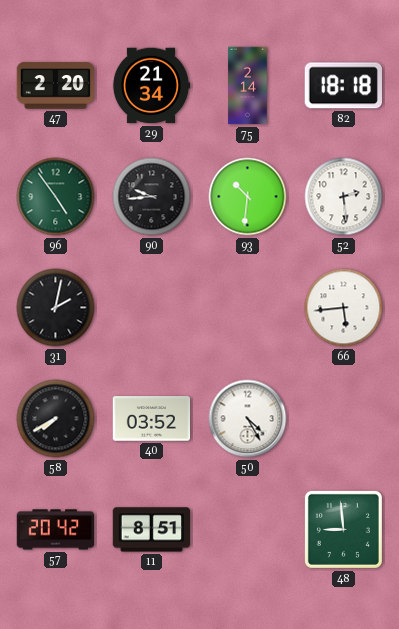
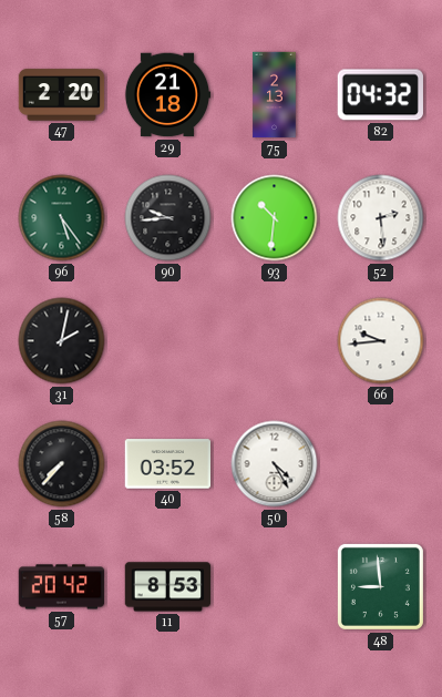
29: 21:34 -> 21:18
75: 2:14 -> 2:13
82: 18:18 -> 04:32
96: 4:54 -> 5:24
66: 5:44 -> 9:44
58: 7:40 -> 7:37
11: 8:51 -> 8:53
